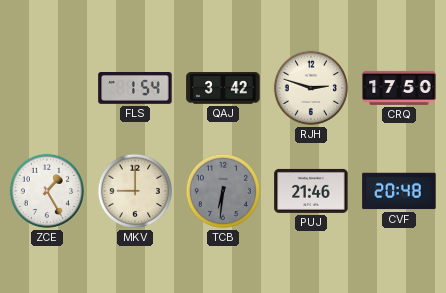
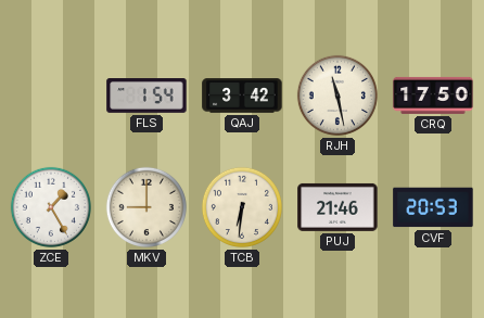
RJH: 2:48 -> 11:28
TCB dial: grey -> cream
CVF: 20:48 -> 20:53
